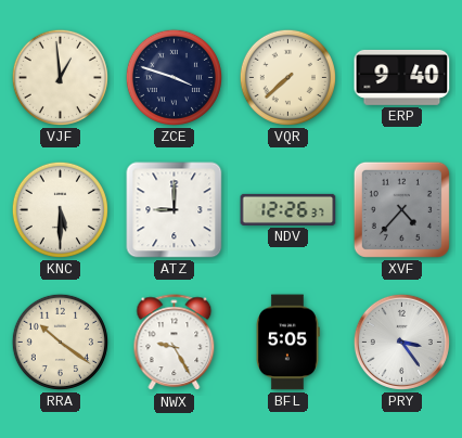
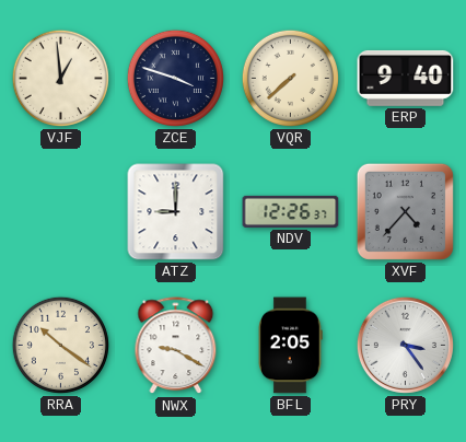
KNC: 5:30 -> none
NWX: 9:25 -> 9:20
BFL: 5:05 -> 2:05
